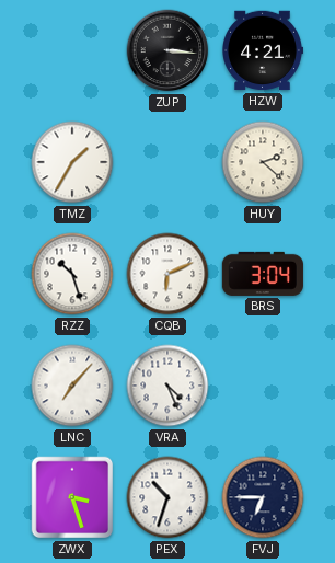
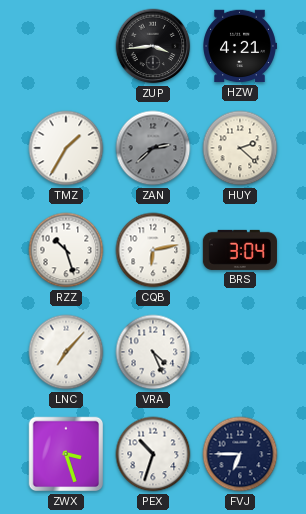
ZUP: 3:16 -> 3:44
ZAN: none -> 2:38
CQB: 6:11 -> 6:13
